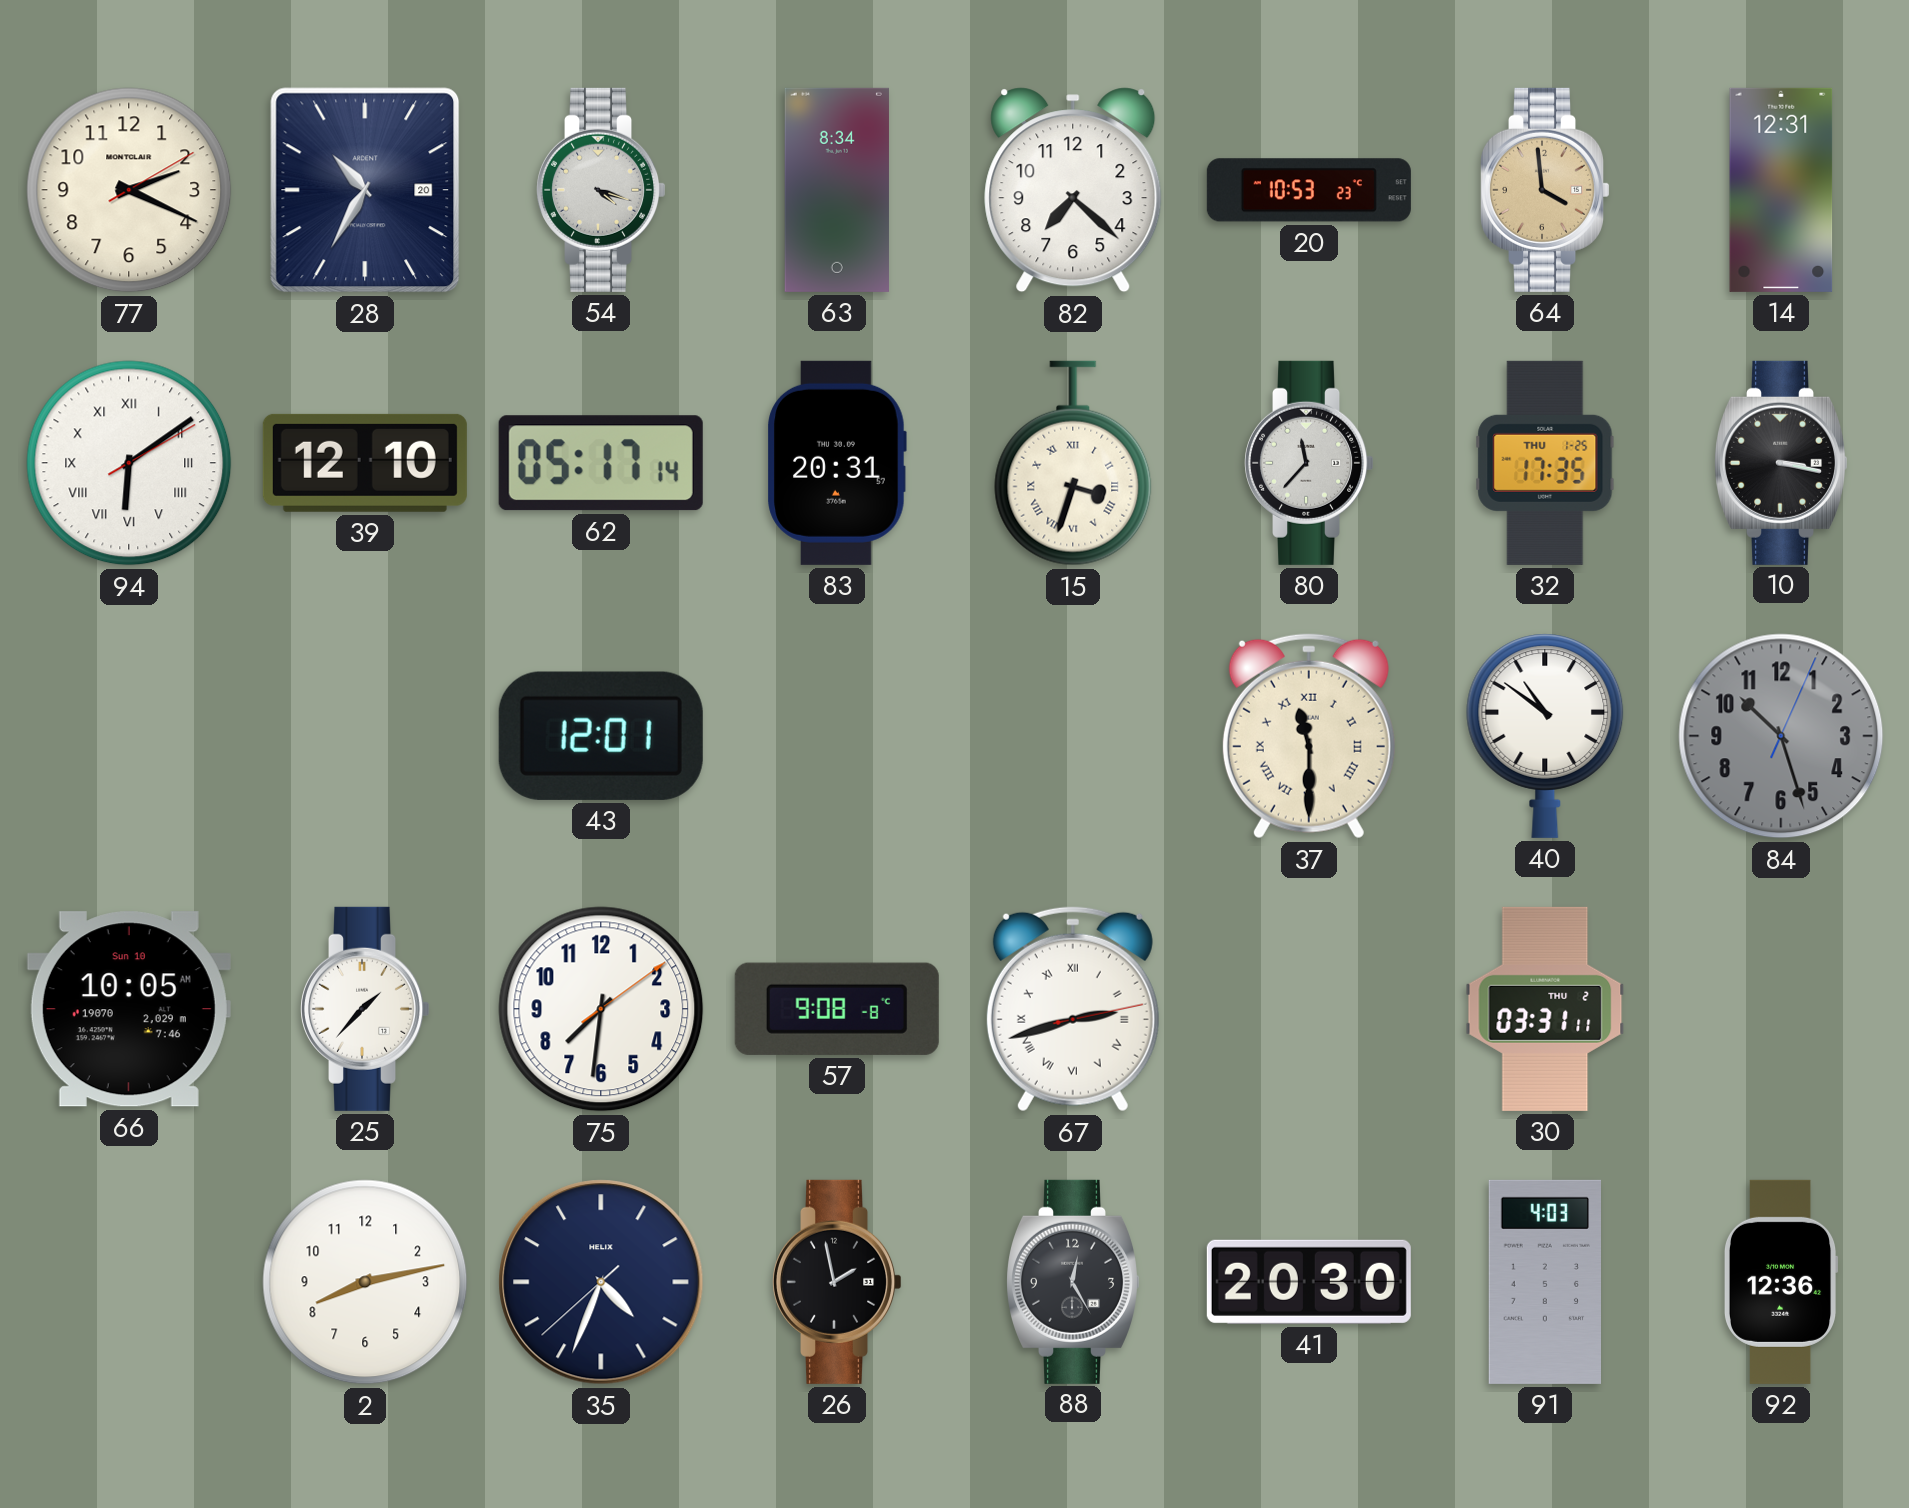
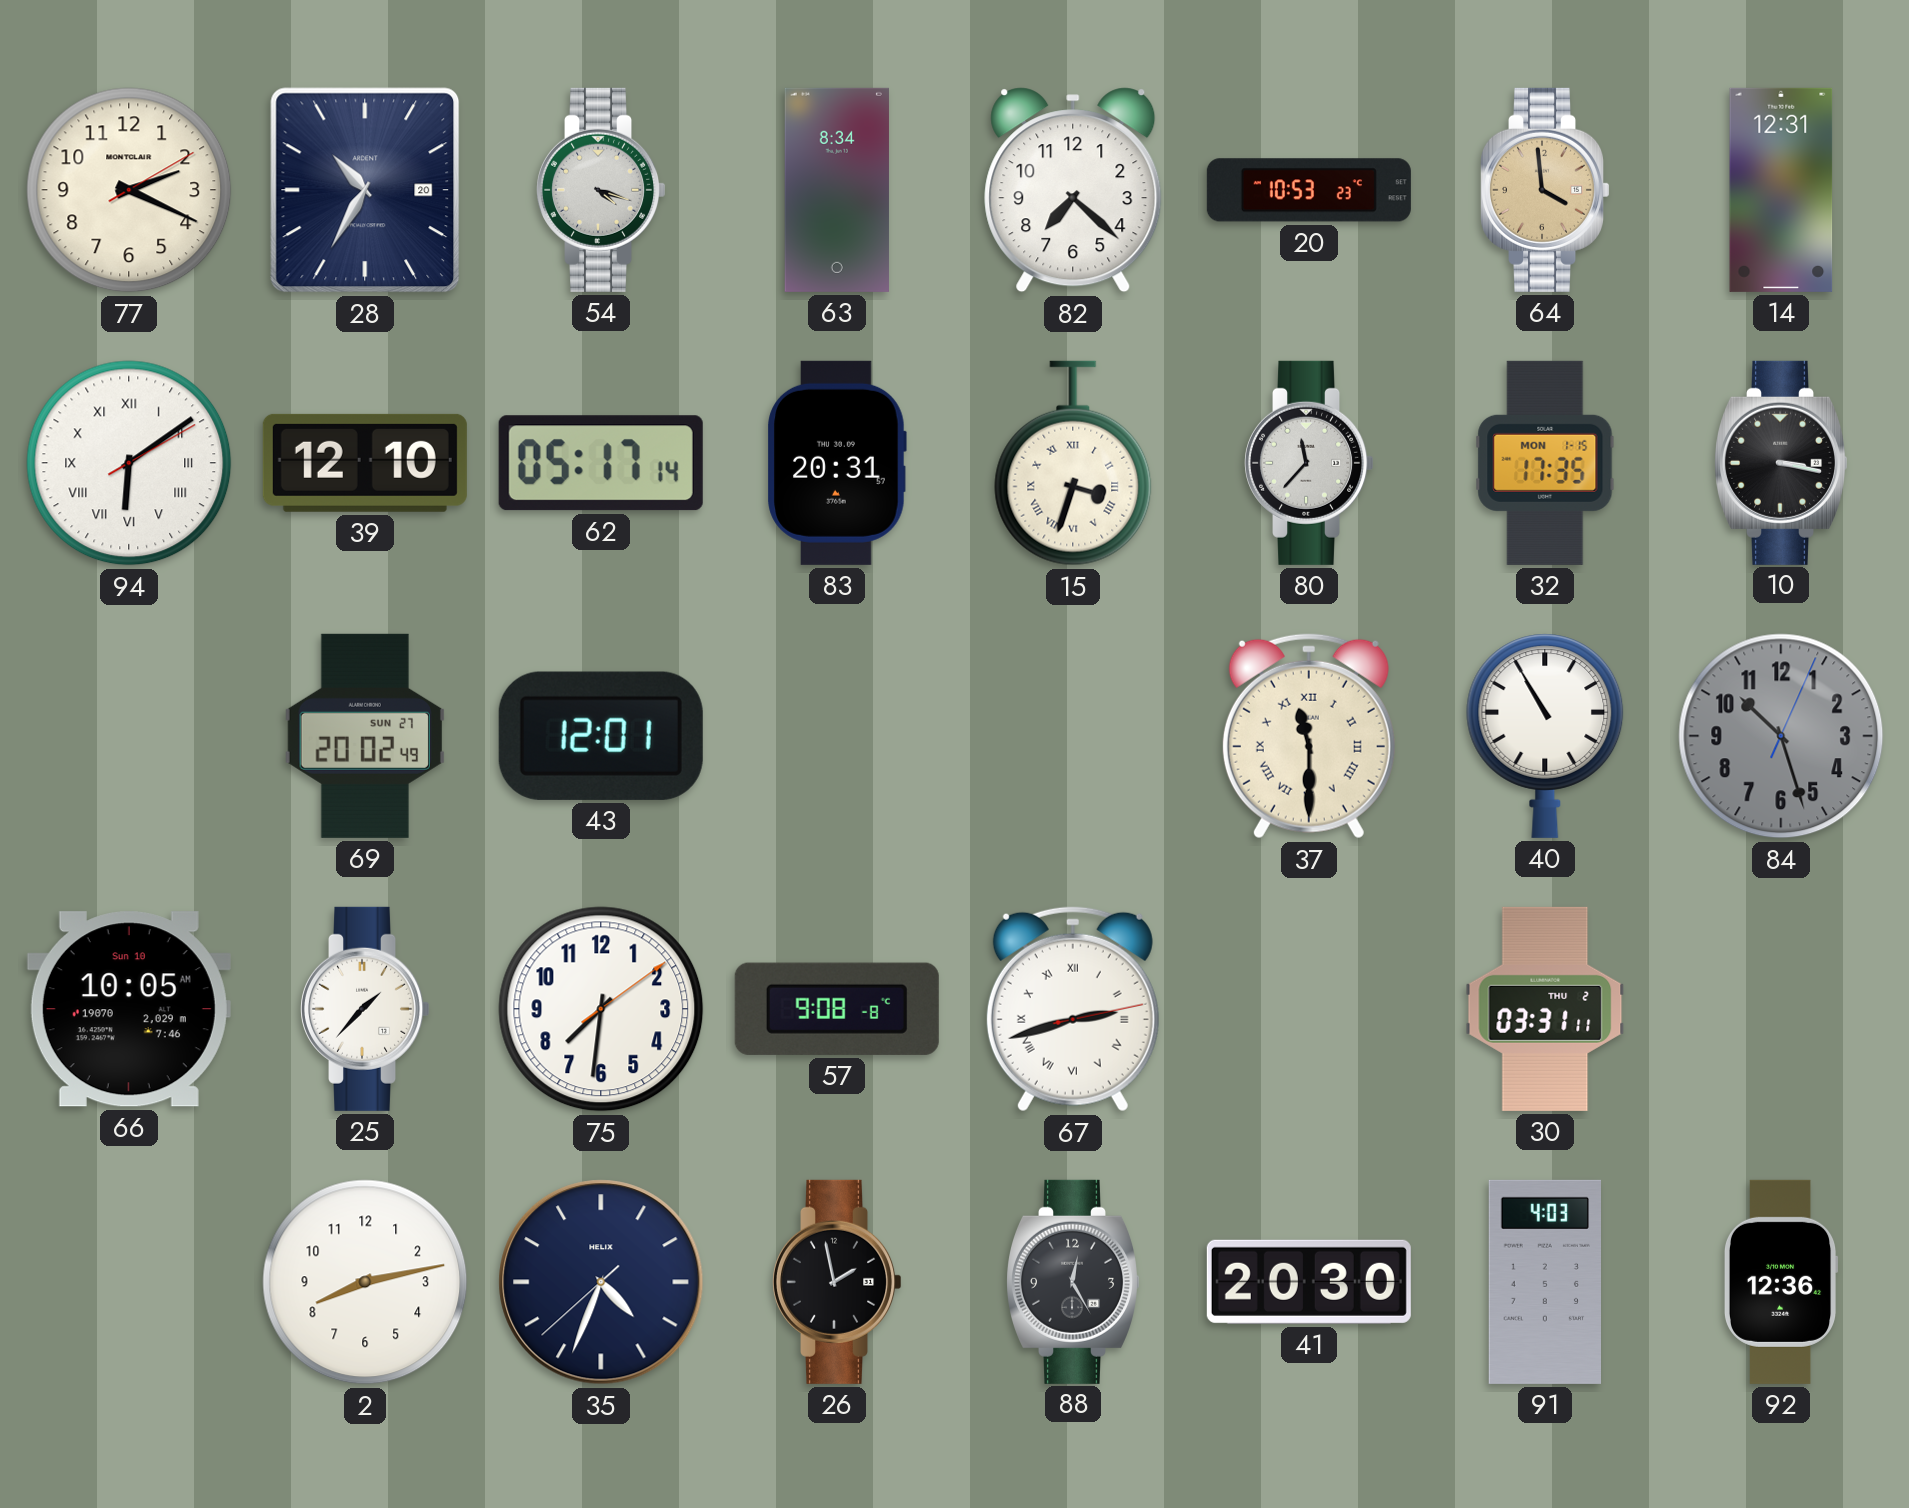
32 date: THU 1-25 -> MON 1-15
69: none -> 20:02
40: 10:51 -> 10:55
